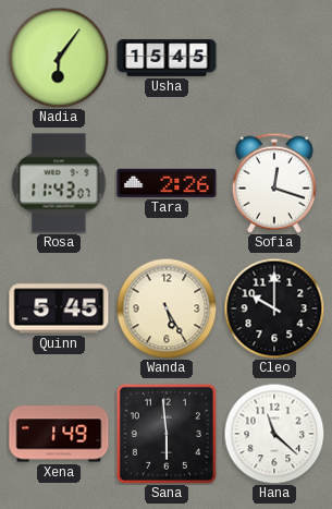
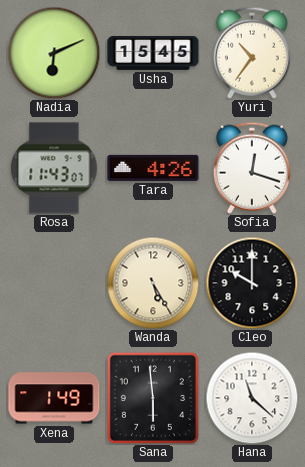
Nadia: 6:06 -> 6:11
Yuri: none -> 10:36
Tara: 2:26 -> 4:26
Quinn: 5:45 -> none
